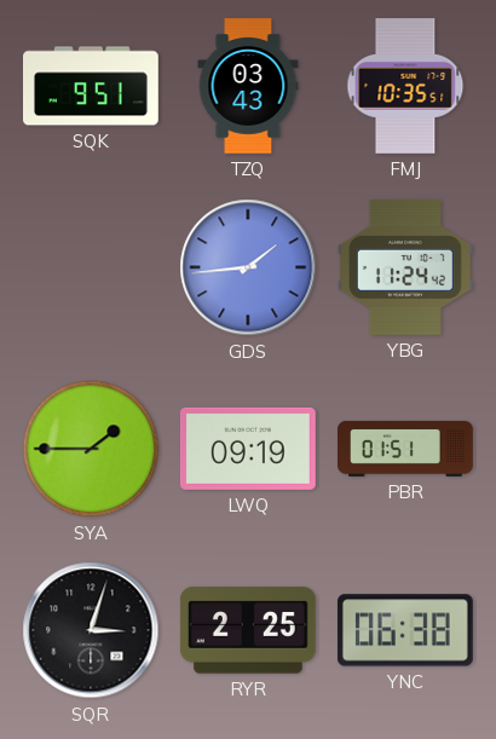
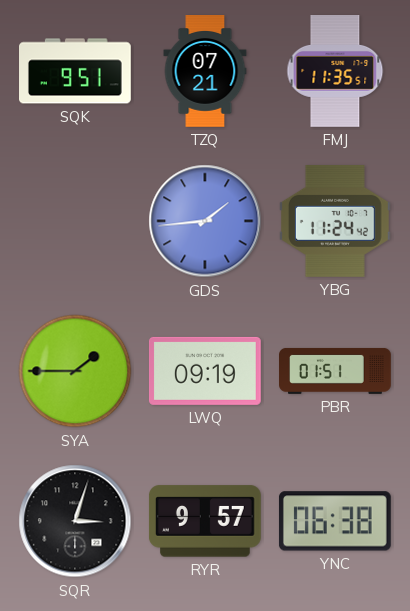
TZQ: 03:43 -> 07:21
FMJ: 10:35 -> 11:35
RYR: 2:25 -> 9:57
